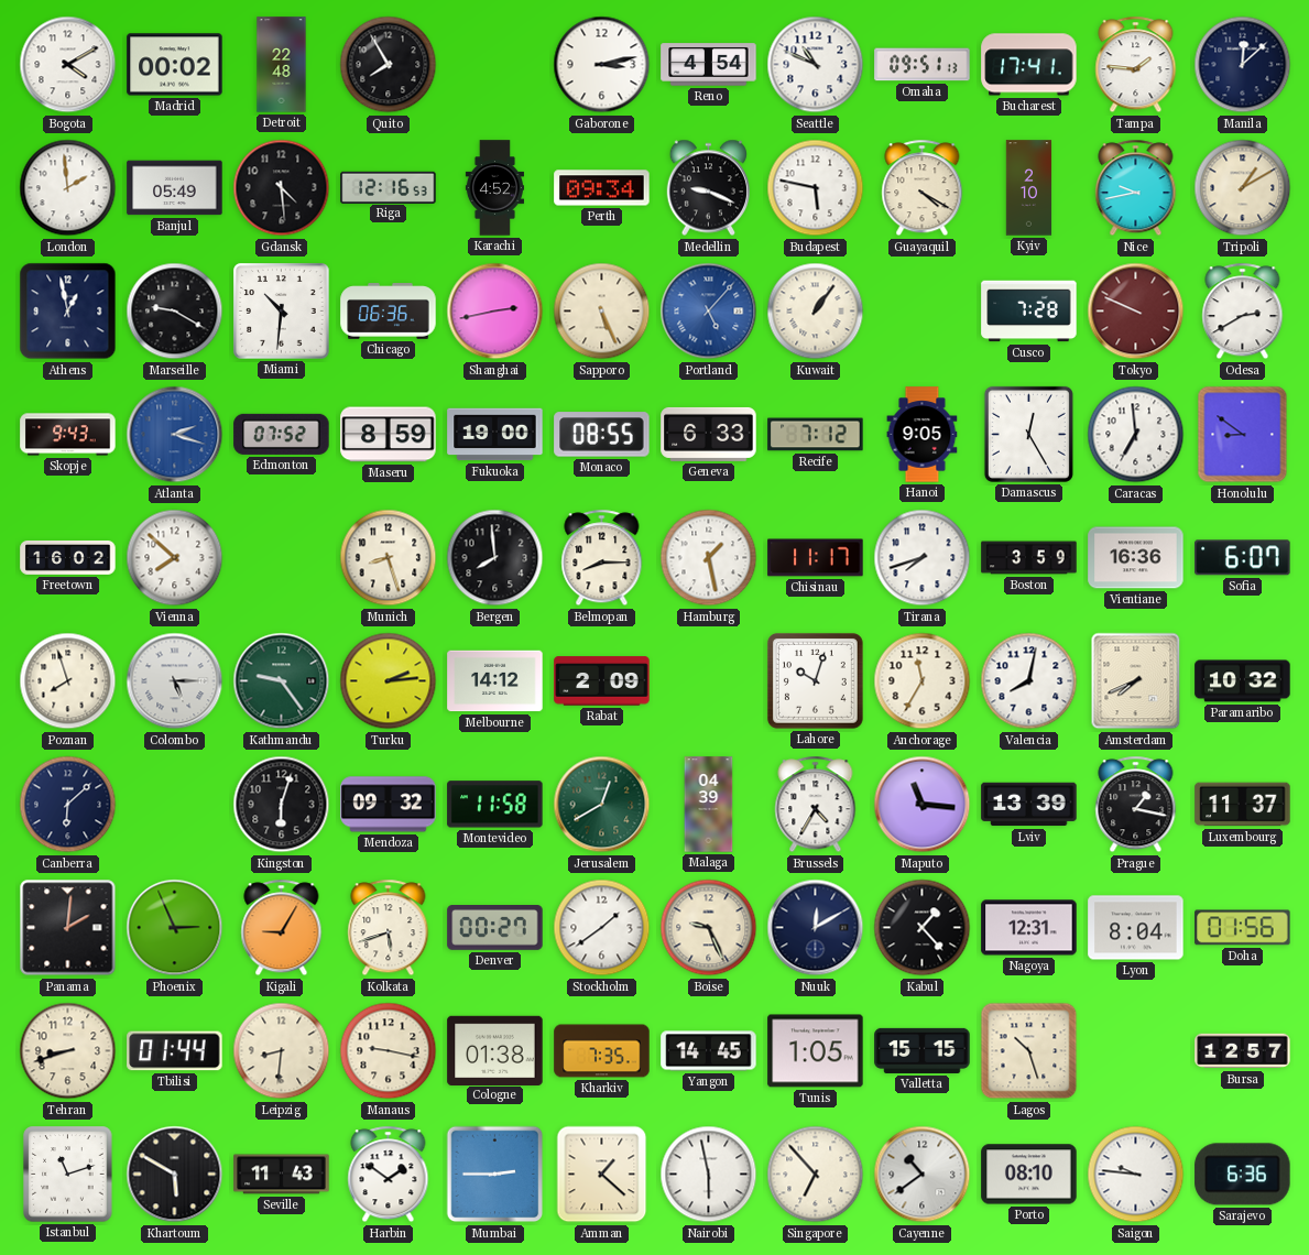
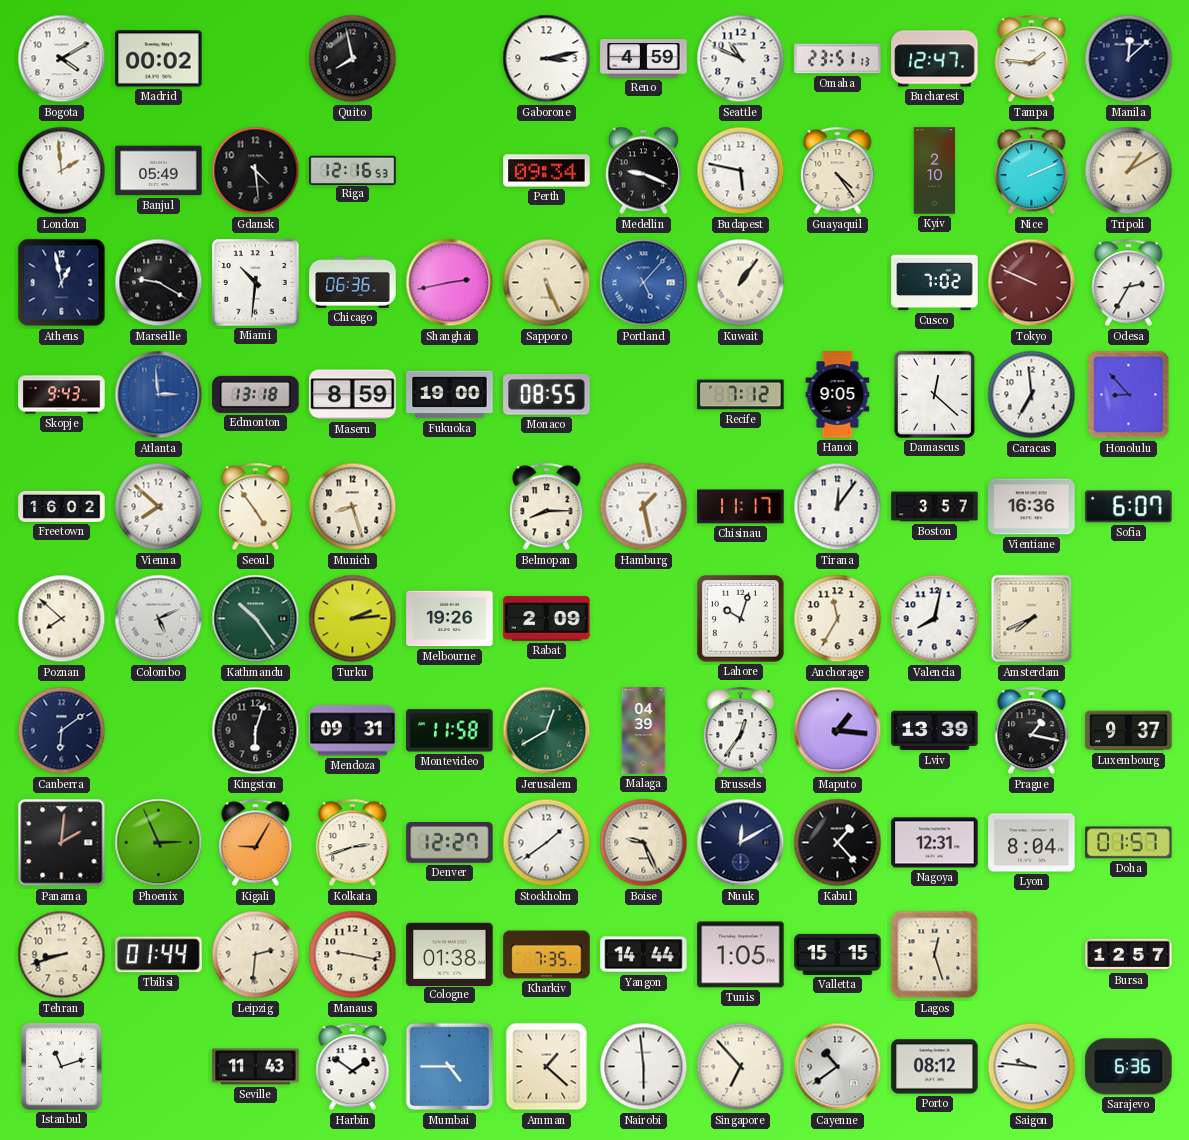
Detroit: 22:48 -> none
Quito: 7:55 -> 7:58
Reno: 4:54 -> 4:59
Omaha: 09:51 -> 23:51
Bucharest: 17:41 -> 12:47
Karachi: 4:52 -> none
Guayaquil: 4:20 -> 4:24
Nice: 9:43 -> 2:11
Cusco: 7:28 -> 7:02
Odesa: 2:40 -> 2:35
Atlanta: 2:18 -> 2:59
Edmonton: 07:52 -> 13:18
Geneva: 6:33 -> none
Damascus: 12:25 -> 12:22
Honolulu: 8:51 -> 8:53
Seoul: none -> 4:54
Bergen: 7:59 -> none
Tirana: 7:42 -> 12:06
Boston: 3:59 -> 3:57
Poznan: 7:57 -> 7:52
Colombo: 5:15 -> 5:11
Kathmandu: 9:24 -> 10:24
Melbourne: 14:12 -> 19:26
Paramaribo: 10:32 -> none
Canberra: 6:08 -> 6:09
Mendoza: 09:32 -> 09:31
Brussels: 4:35 -> 12:36
Maputo: 11:16 -> 1:16
Luxembourg: 11:37 -> 9:37
Kolkata: 5:42 -> 2:42
Denver: 00:27 -> 12:27
Doha: 01:56 -> 01:57
Leipzig: 8:31 -> 2:31
Yangon: 14:45 -> 14:44
Lagos: 10:27 -> 12:27
Khartoum: 5:50 -> none
Mumbai: 2:45 -> 4:45
Nairobi: 5:58 -> 5:59
Porto: 08:10 -> 08:12
